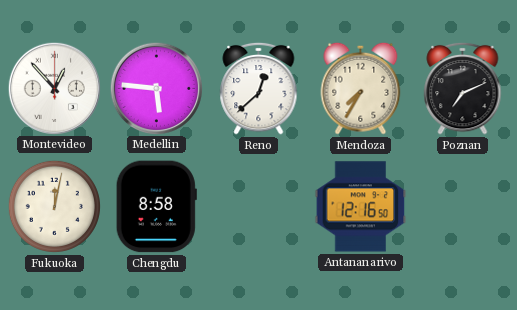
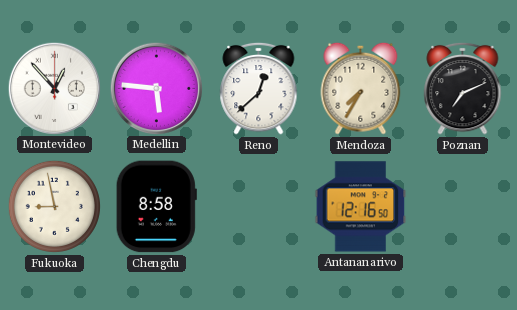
Fukuoka: 12:02 -> 8:58
